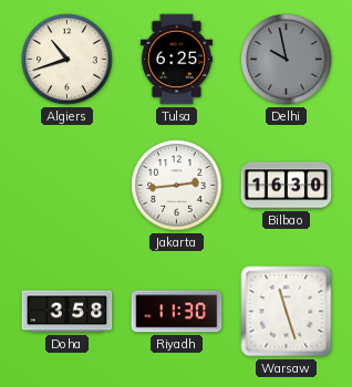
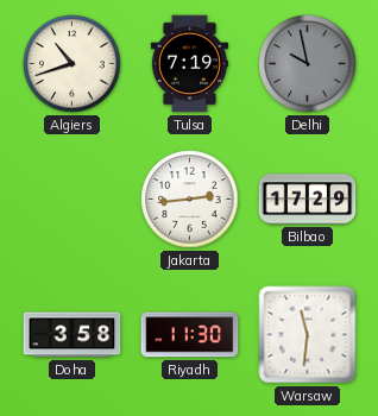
Tulsa: 6:25 -> 7:19
Bilbao: 16:30 -> 17:29
Warsaw: 11:27 -> 11:31
